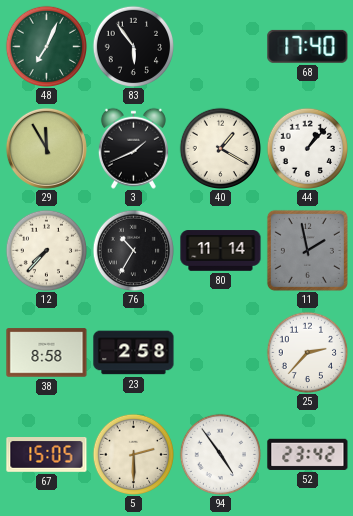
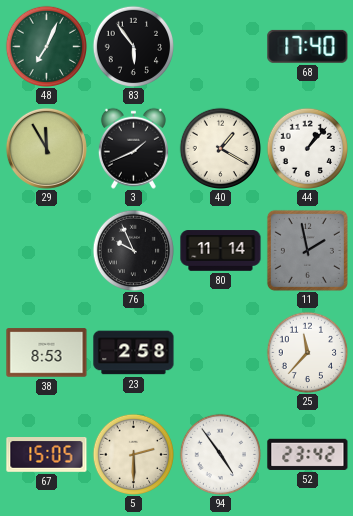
12: 7:37 -> none
76: 10:35 -> 9:56
38: 8:58 -> 8:53
25: 2:37 -> 11:37
